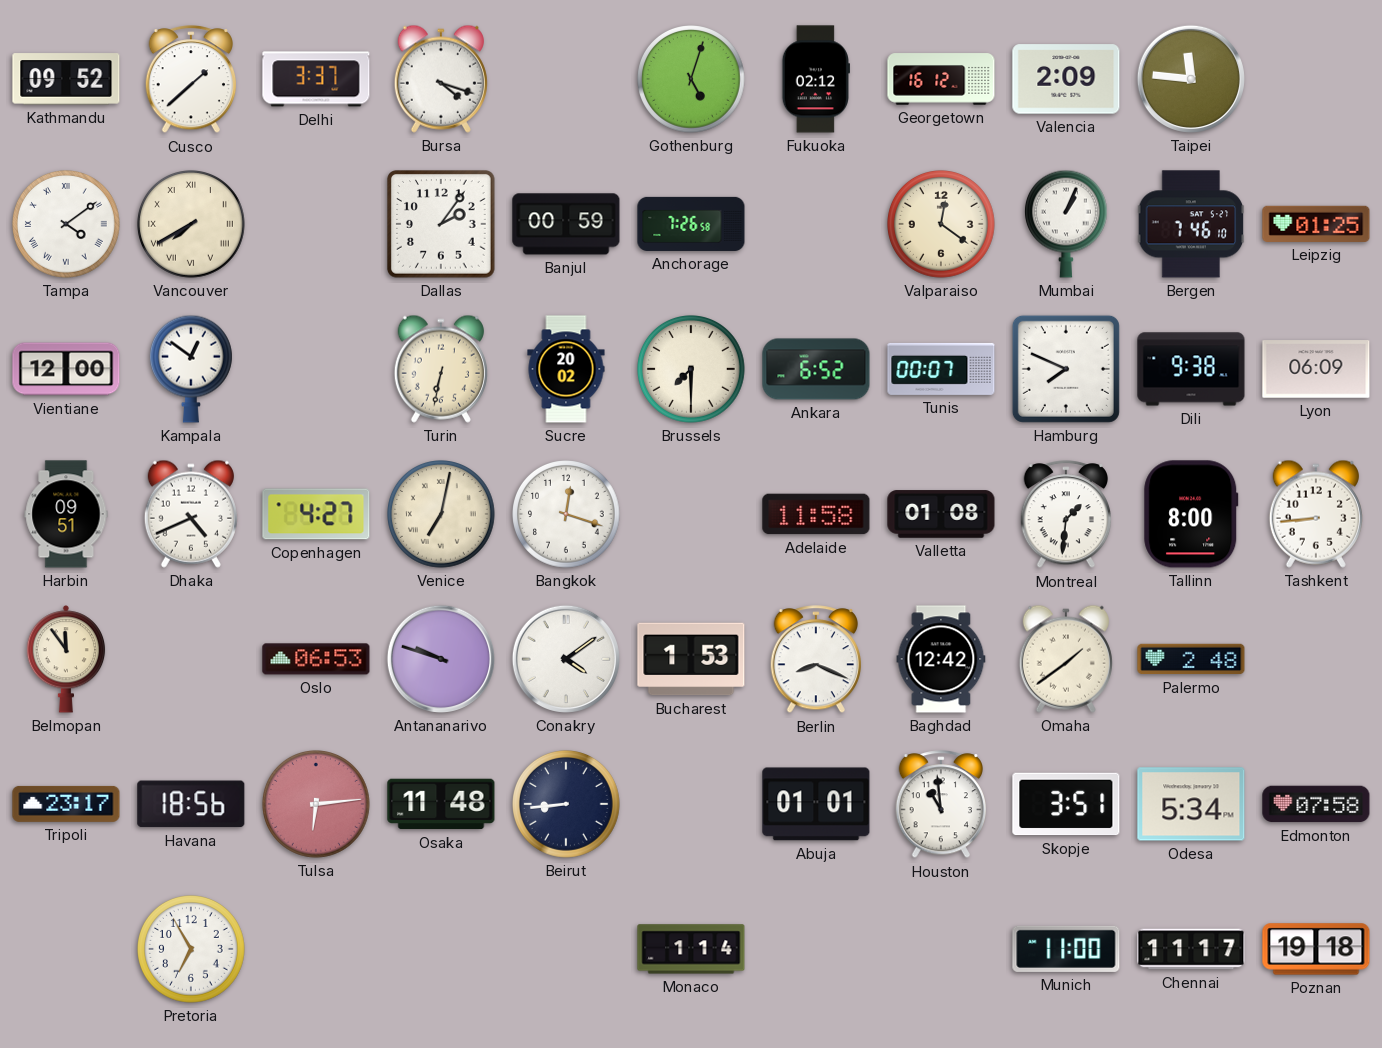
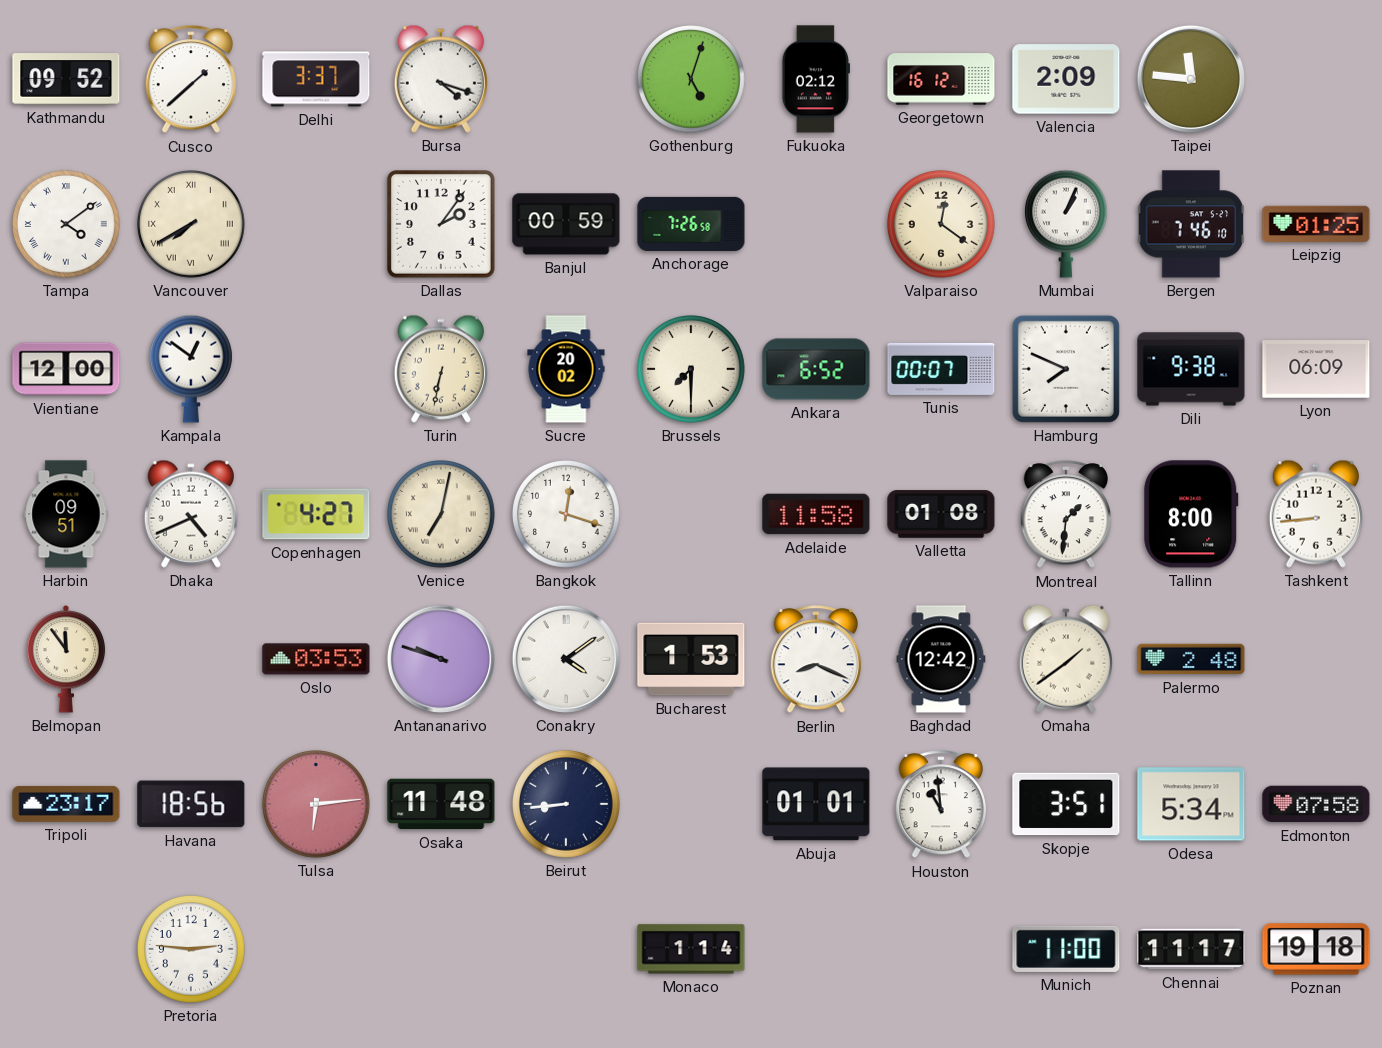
Oslo: 06:53 -> 03:53
Pretoria: 6:55 -> 2:46
